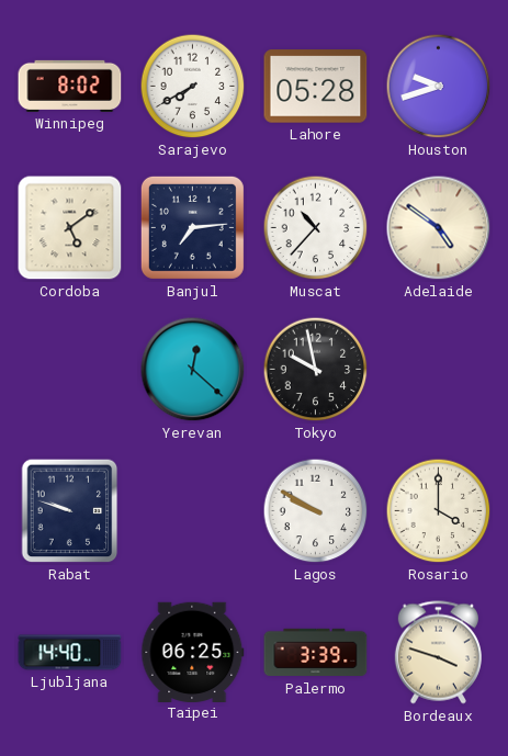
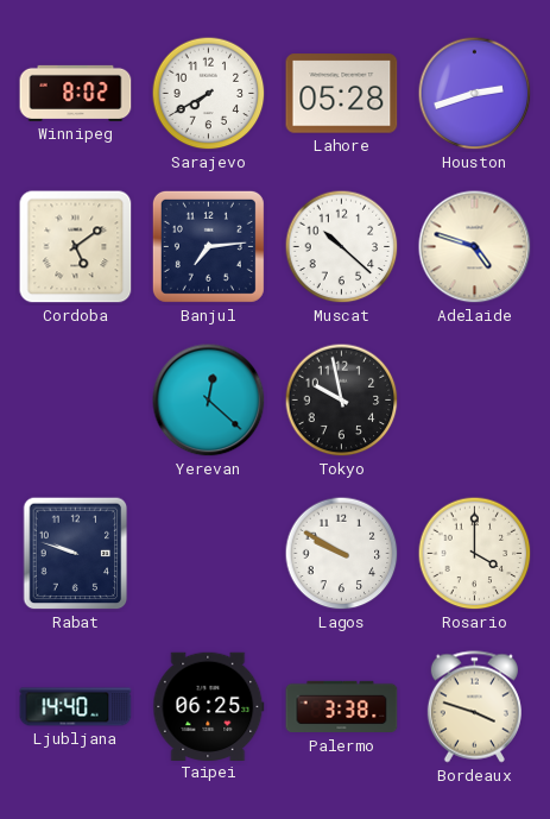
Houston: 9:42 -> 2:42
Muscat: 10:37 -> 10:22
Adelaide: 4:51 -> 4:48
Palermo: 3:39 -> 3:38
